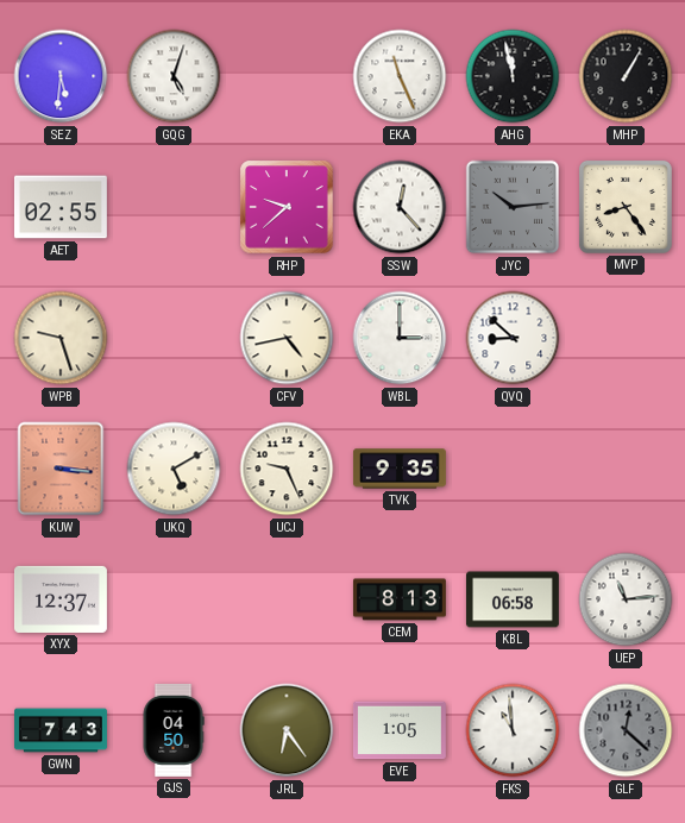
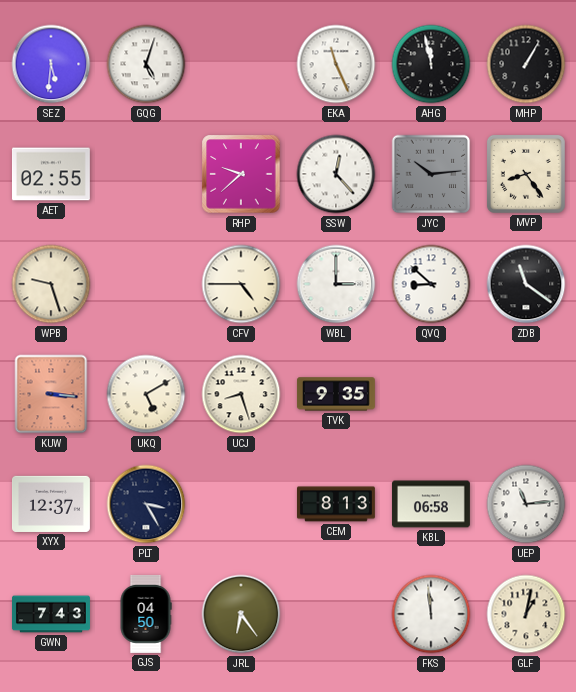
CFV: 4:43 -> 4:45
ZDB: none -> 11:21
UCJ: 9:26 -> 8:27
PLT: none -> 3:25
EVE: 1:05 -> none
FKS: 10:59 -> 11:59
GLF: 12:22 -> 1:02
GLF dial: grey -> cream
